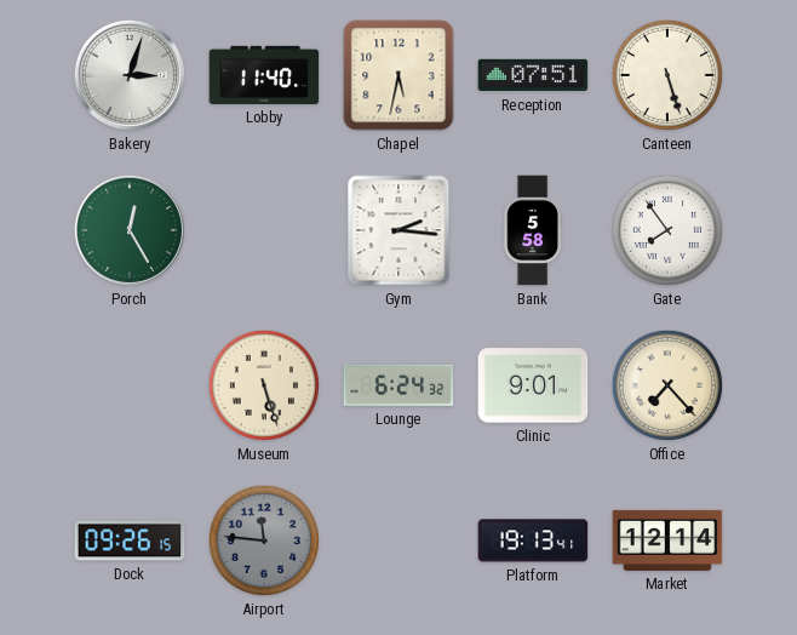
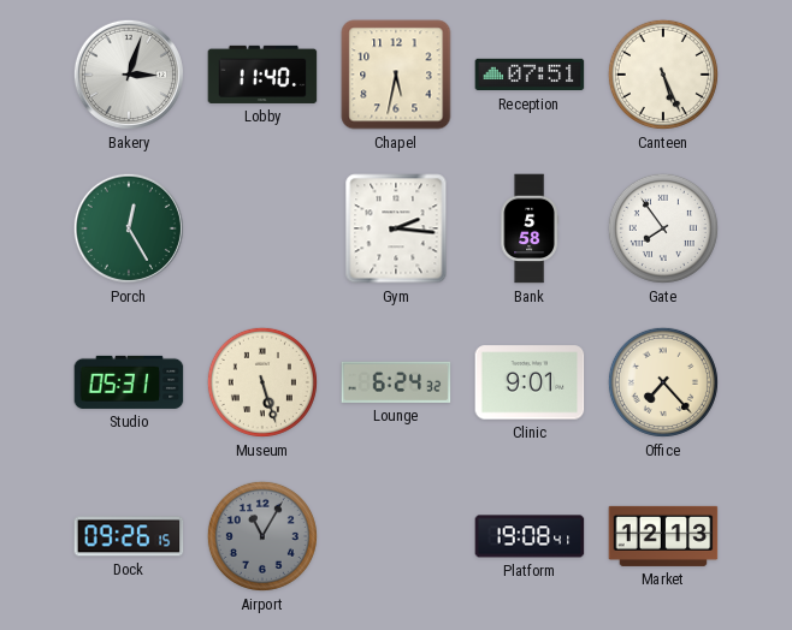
Canteen: 5:27 -> 5:26
Studio: none -> 05:31
Airport: 11:46 -> 11:05
Platform: 19:13 -> 19:08
Market: 12:14 -> 12:13
